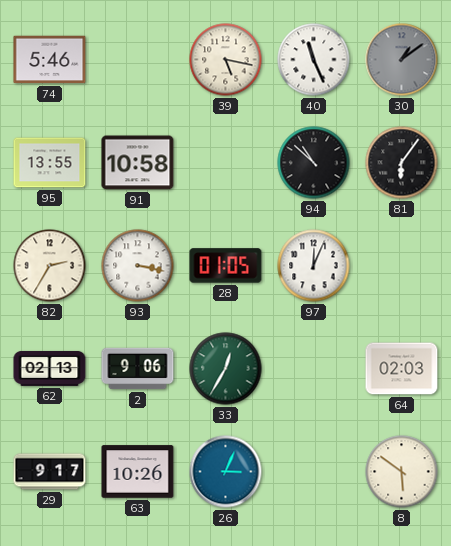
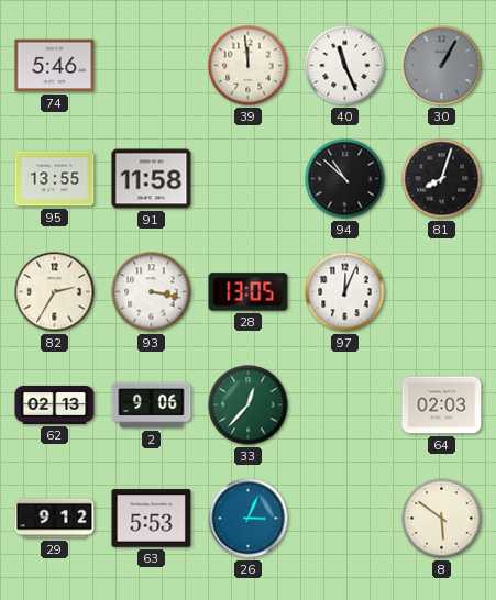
39: 5:17 -> 11:59
30: 1:09 -> 1:05
91: 10:58 -> 11:58
81: 6:06 -> 8:03
28: 01:05 -> 13:05
33: 12:35 -> 12:37
29: 9:17 -> 9:12
63: 10:26 -> 5:53
